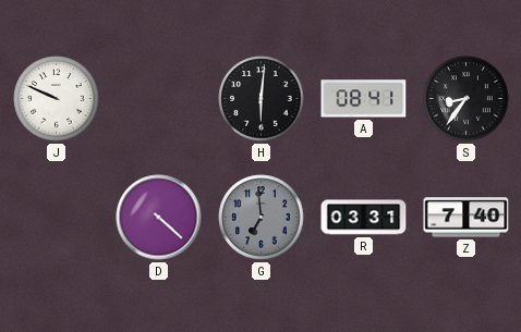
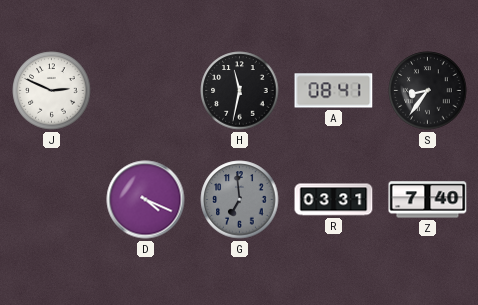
J: 9:49 -> 2:49
H: 6:01 -> 11:32
D: 4:22 -> 4:19
